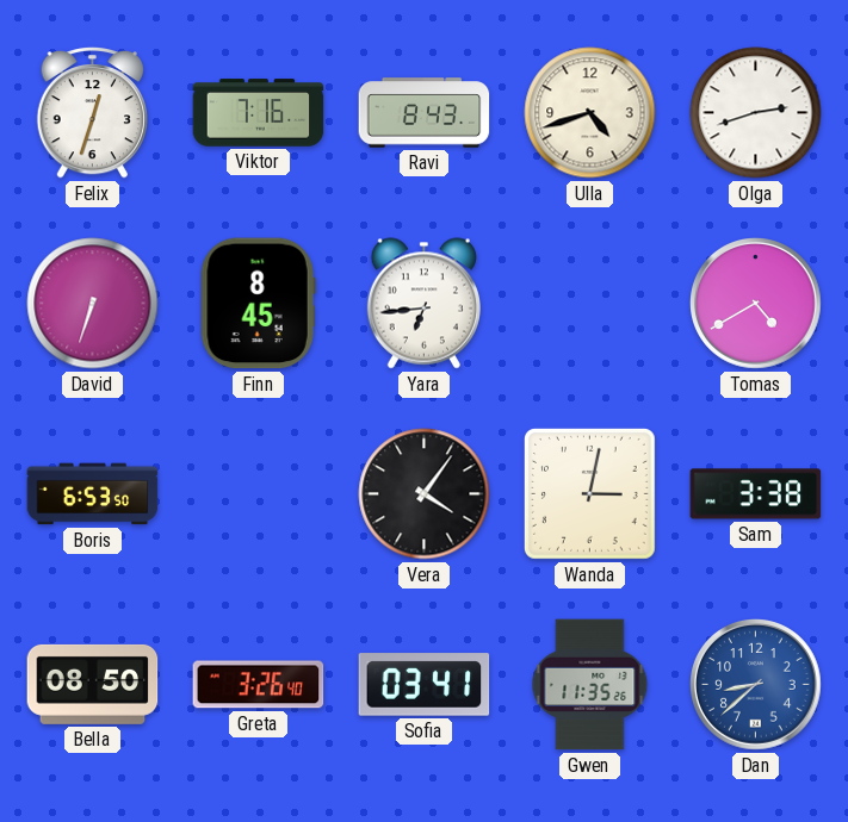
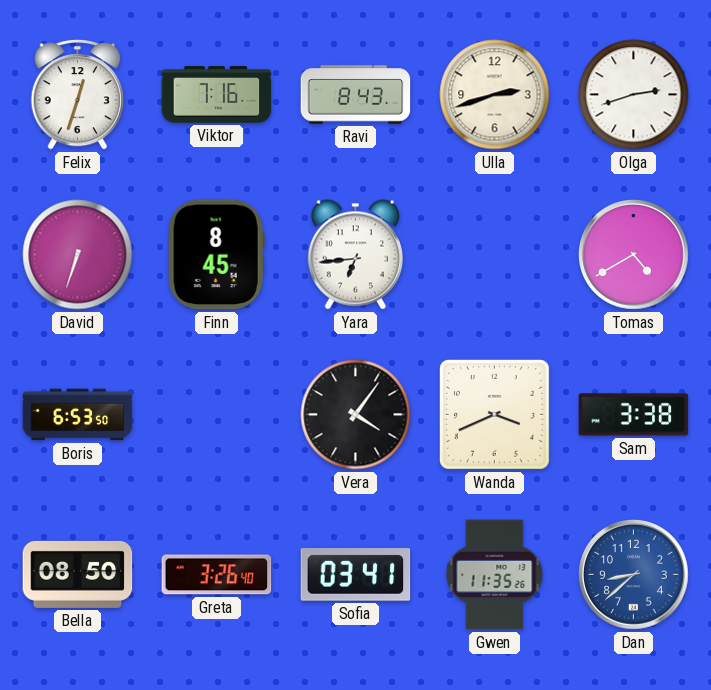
Ulla: 4:42 -> 2:42
Wanda: 3:02 -> 3:41
